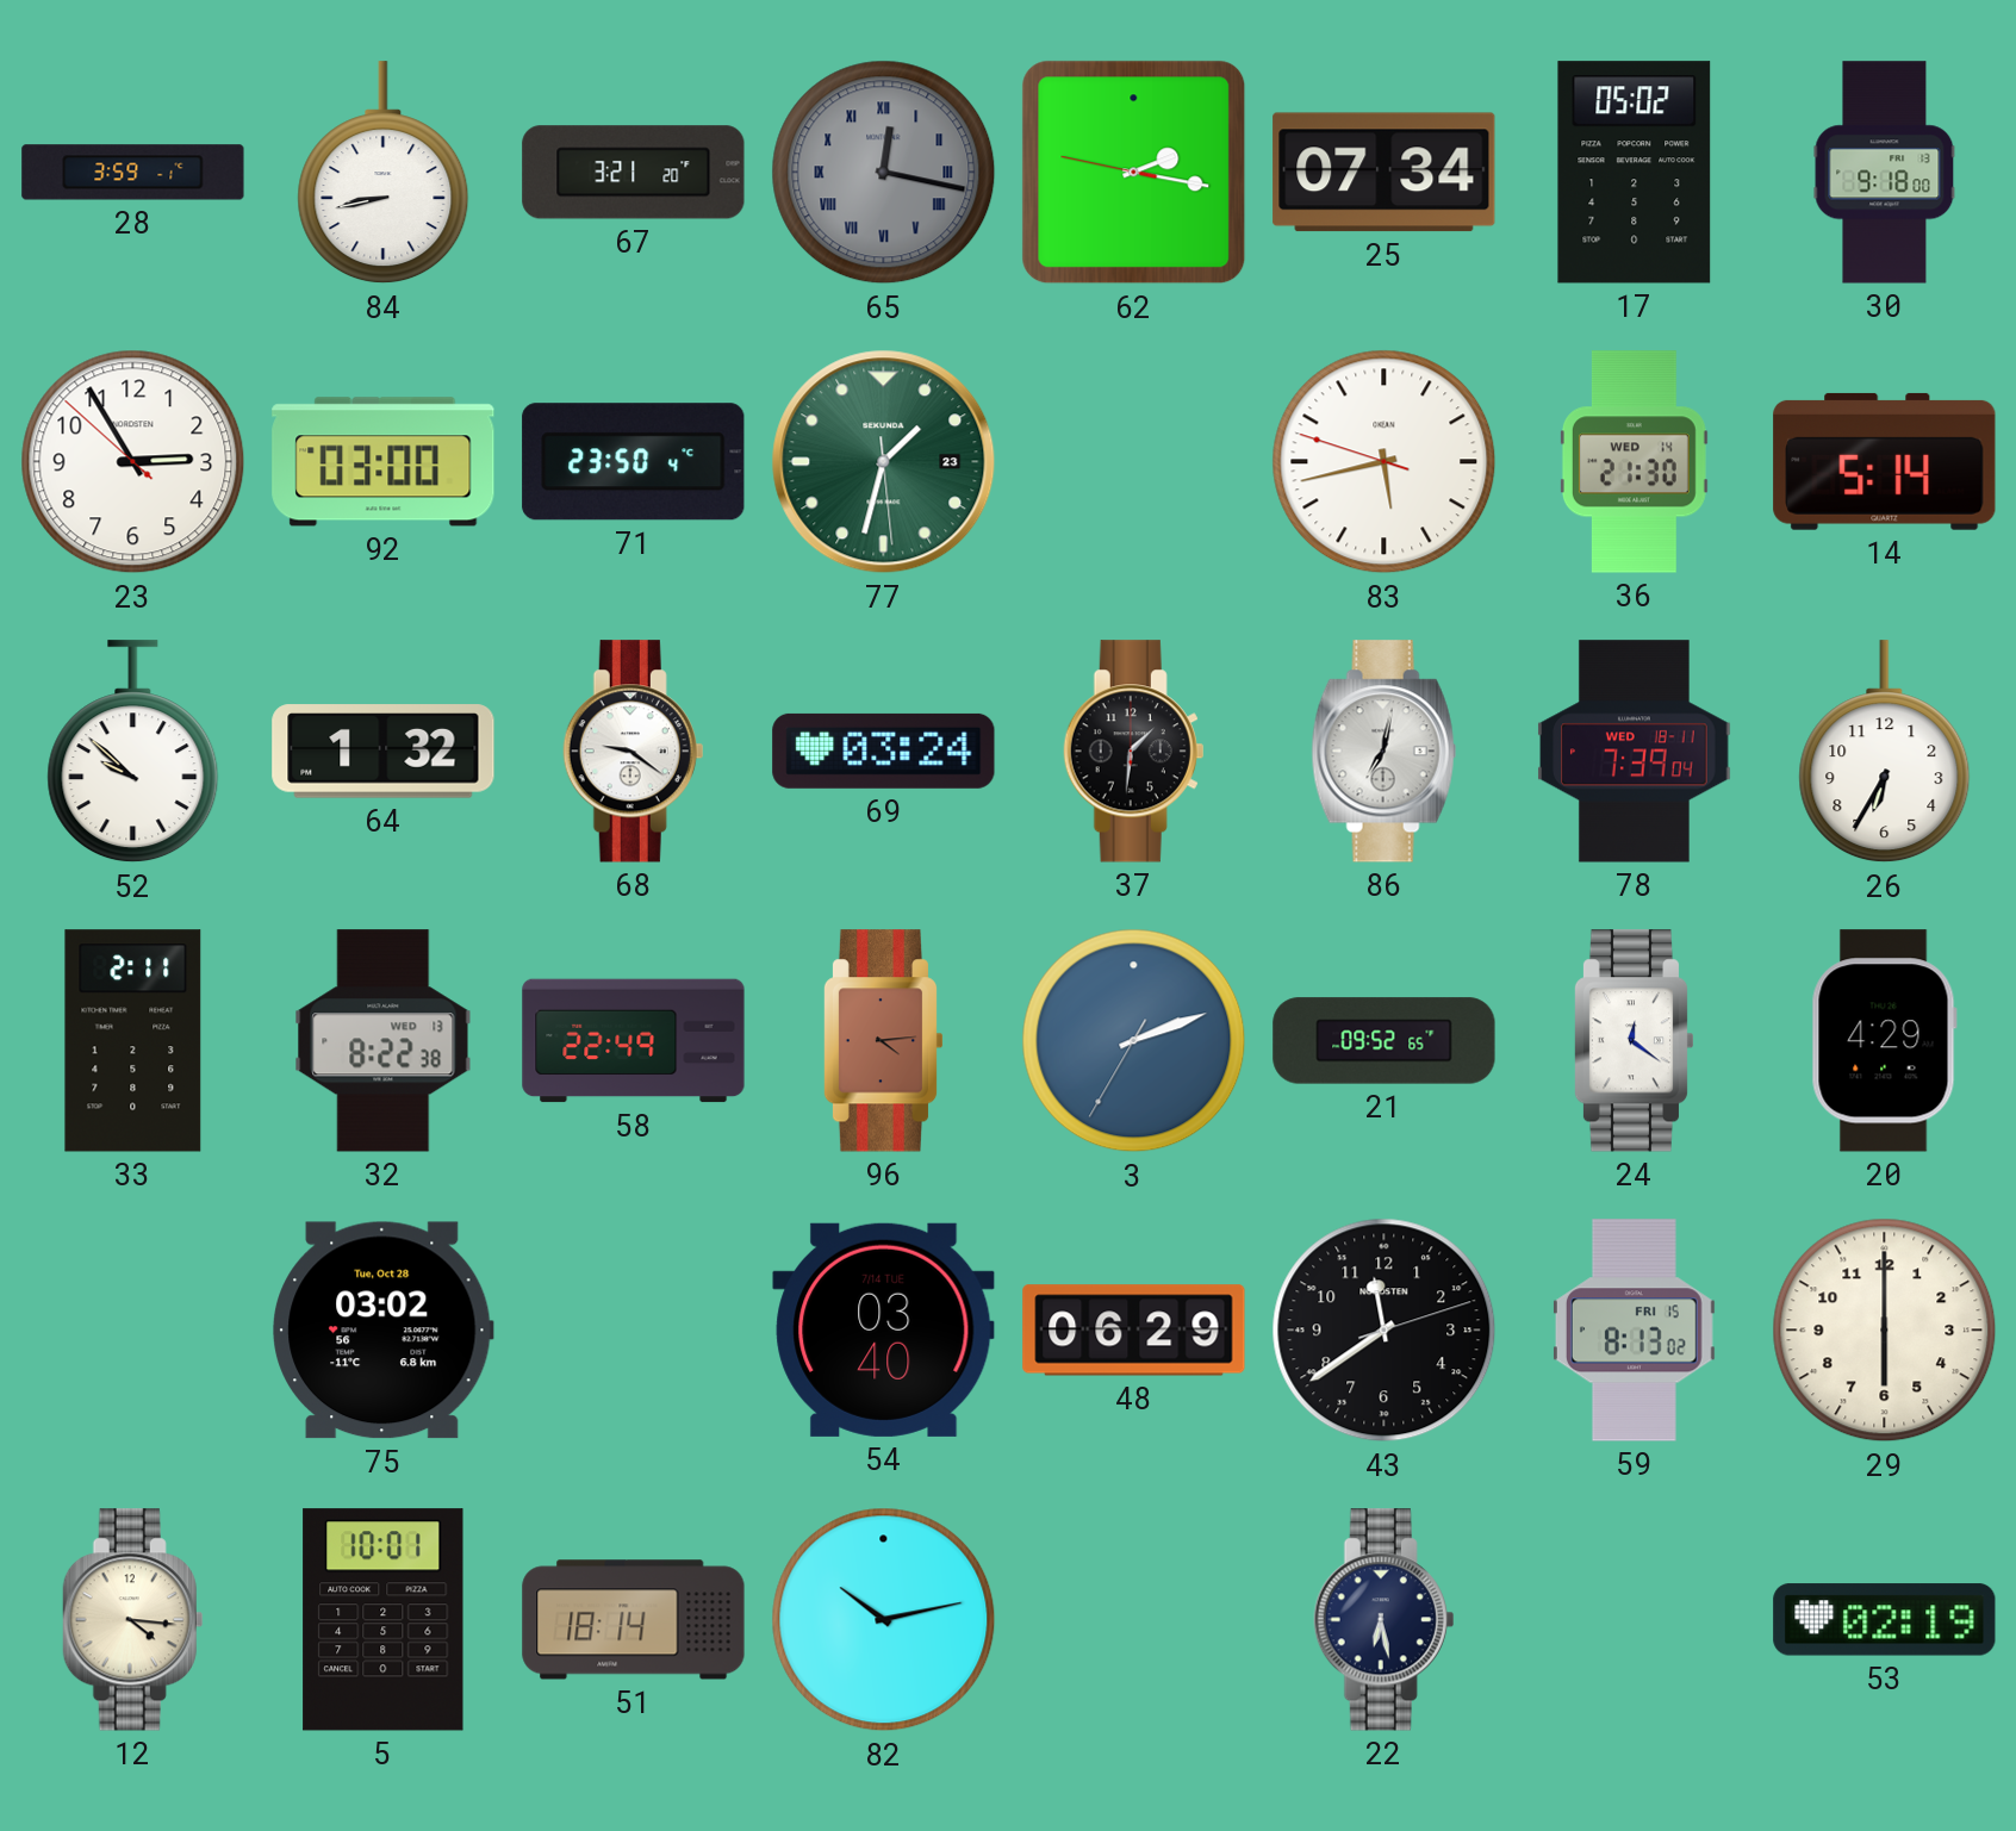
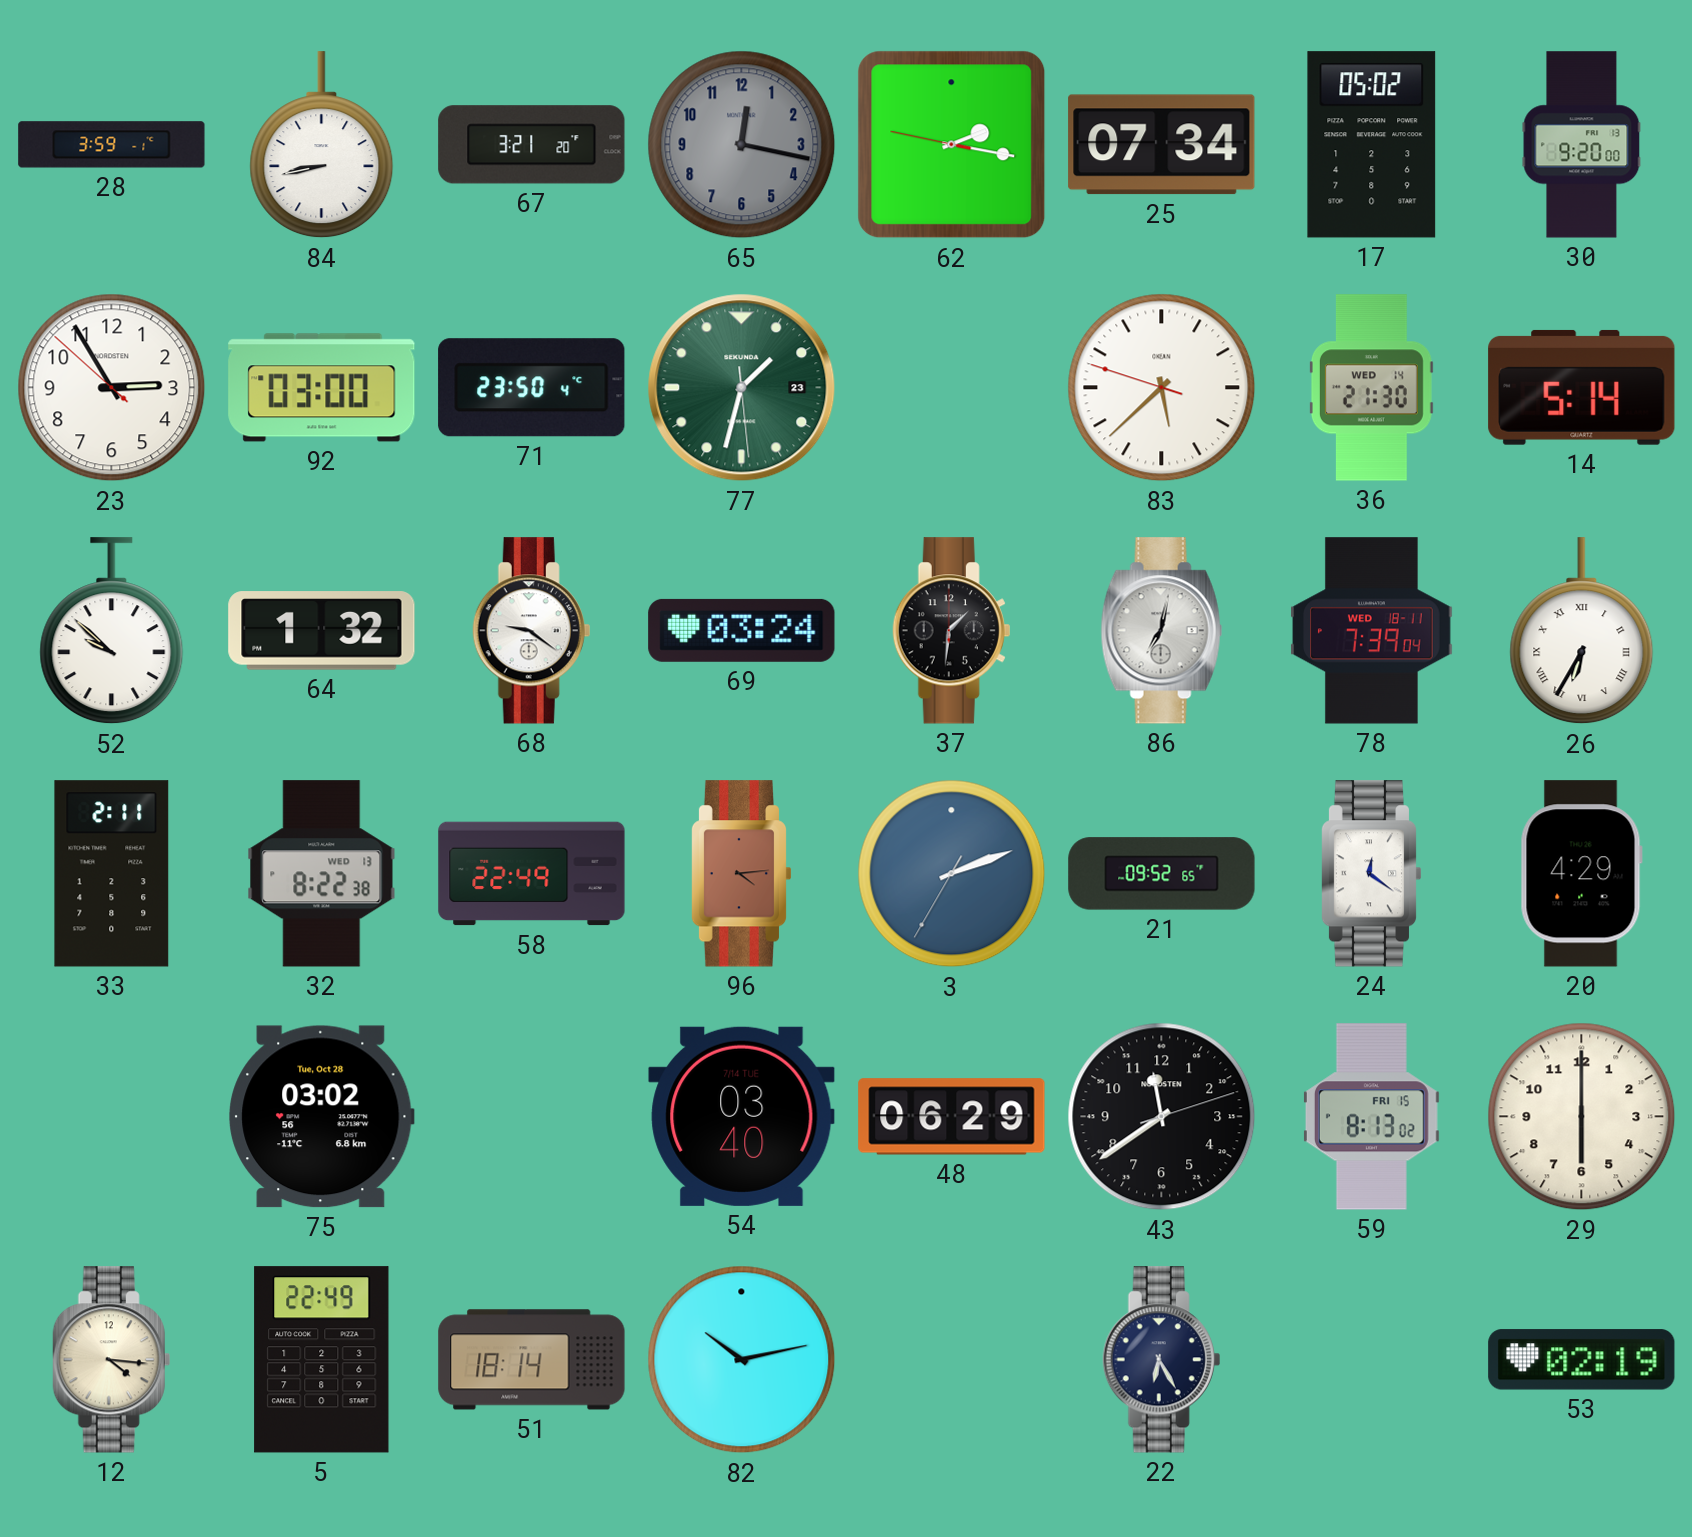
65 numerals: Roman -> Arabic
30: 9:18 -> 9:20
83: 5:42 -> 5:37
26 numerals: Arabic -> Roman
5: 10:01 -> 22:49
22: 6:28 -> 6:25
